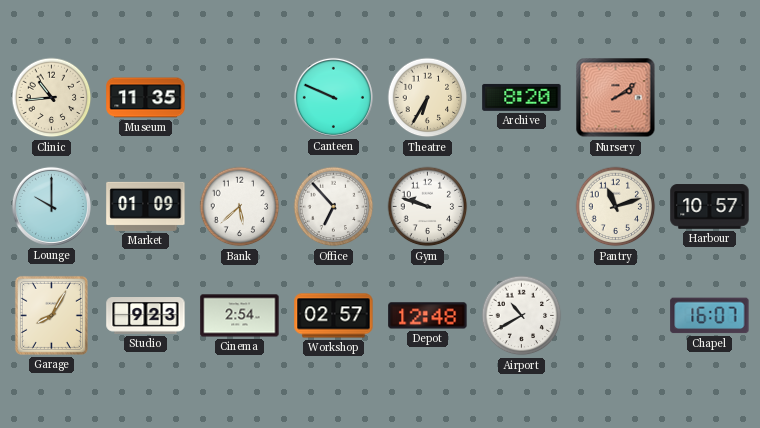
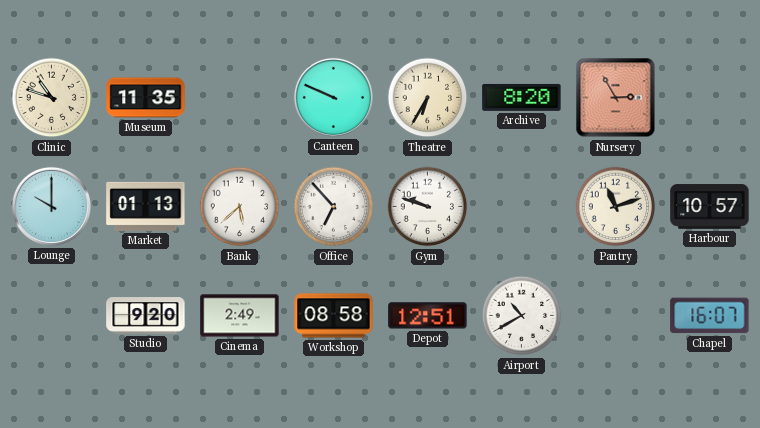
Clinic: 10:44 -> 10:48
Nursery: 2:09 -> 2:55
Market: 01:09 -> 01:13
Garage: 8:05 -> none
Studio: 9:23 -> 9:20
Cinema: 2:54 -> 2:49
Workshop: 02:57 -> 08:58
Depot: 12:48 -> 12:51
